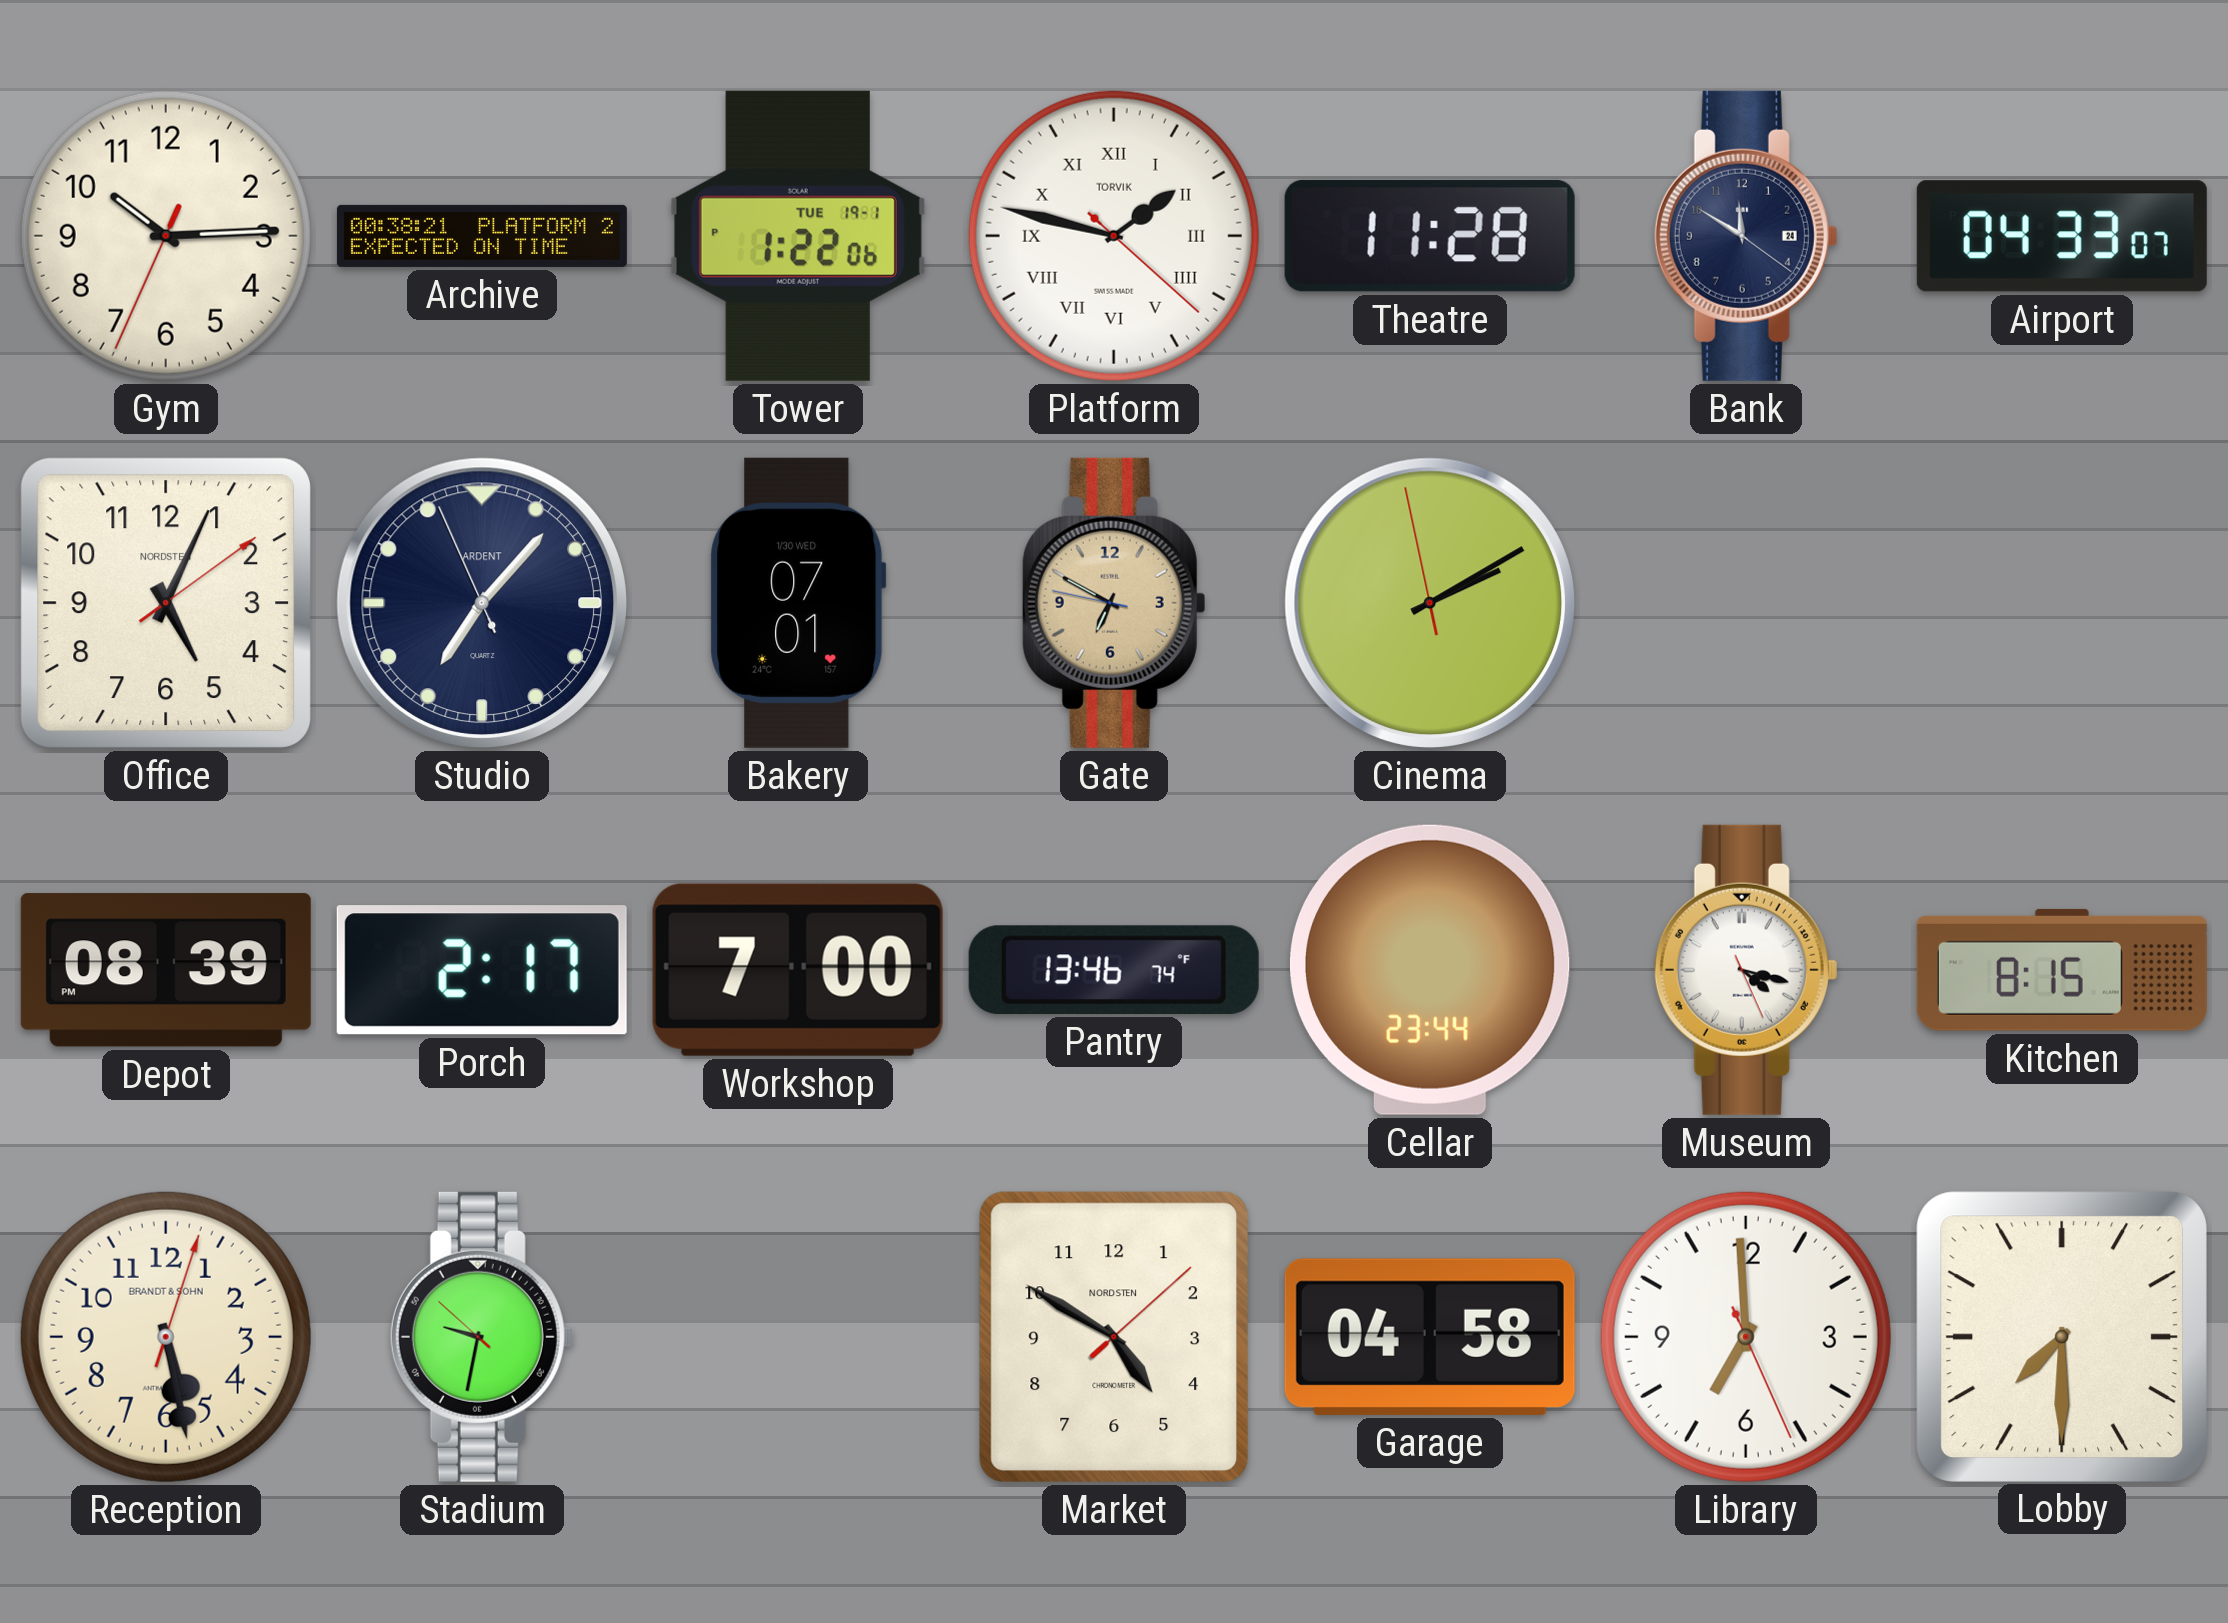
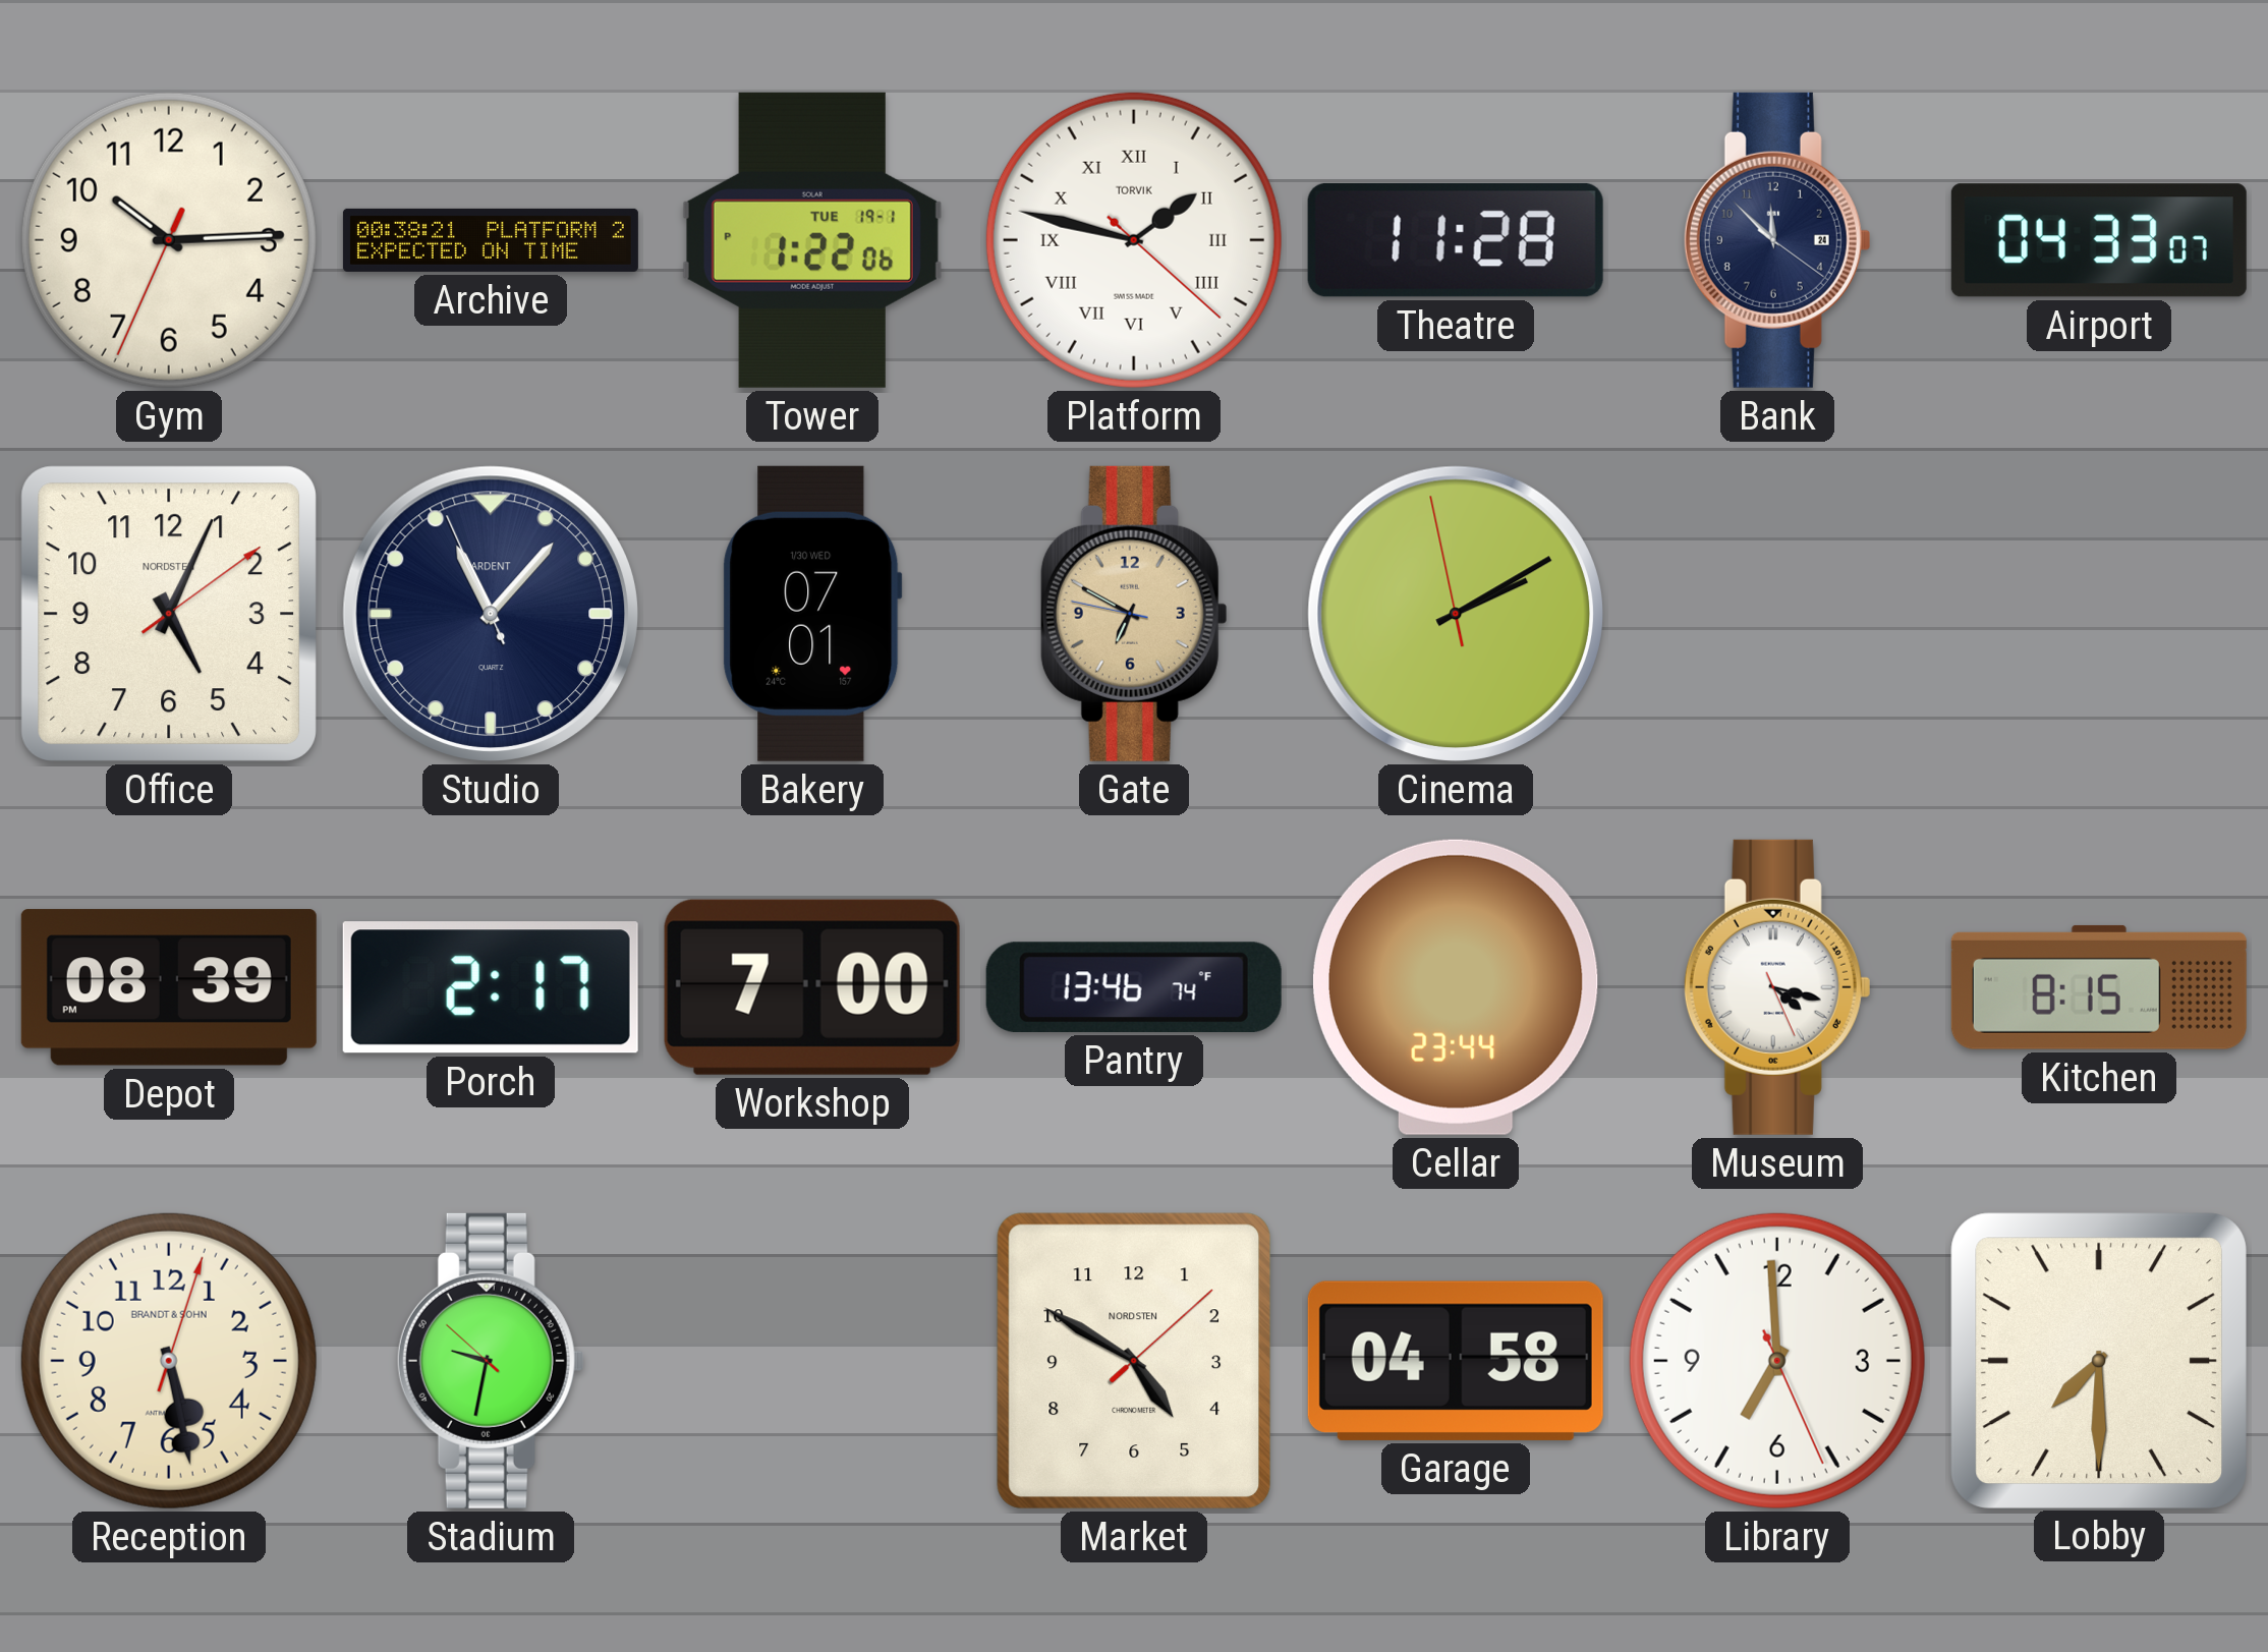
Bank: 11:50 -> 11:52
Studio: 7:06 -> 11:06
